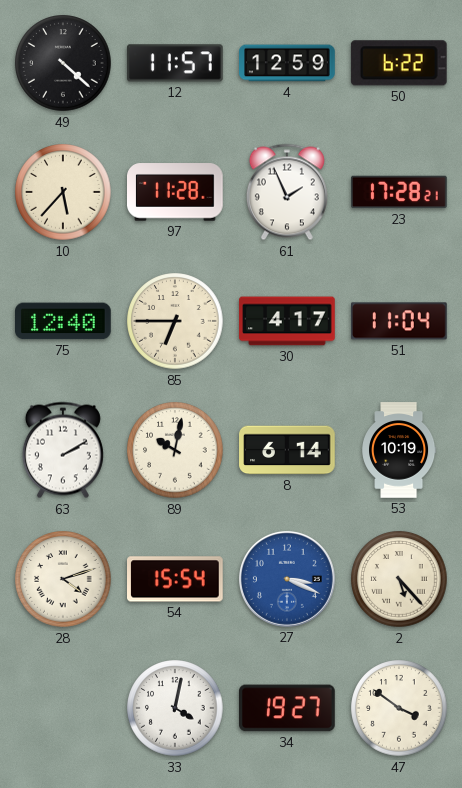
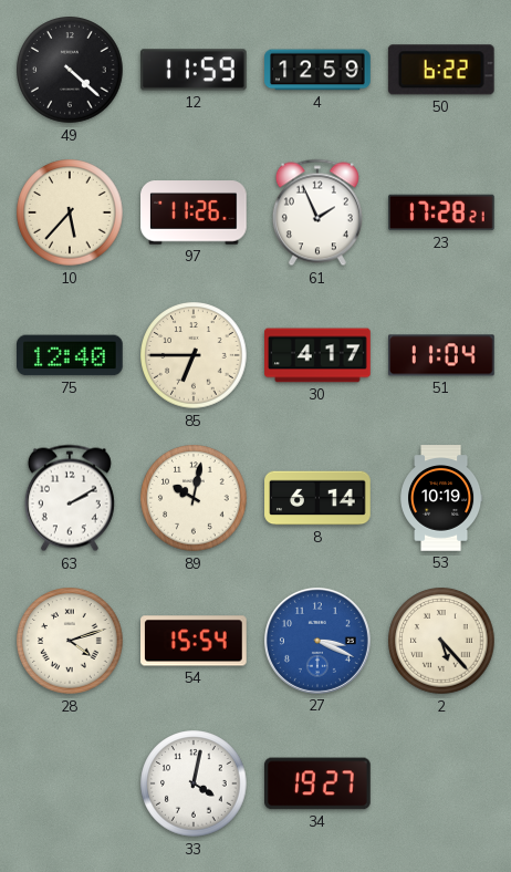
12: 11:57 -> 11:59
97: 11:28 -> 11:26
47: 3:51 -> none
